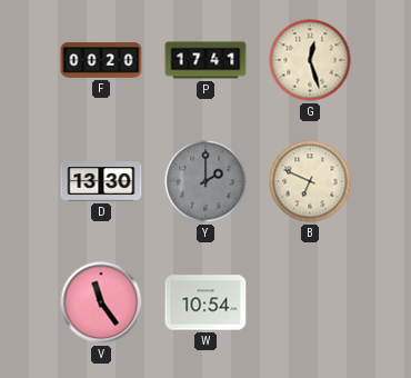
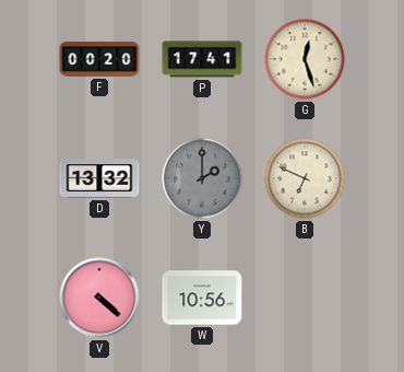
D: 13:30 -> 13:32
V: 11:24 -> 4:22
W: 10:54 -> 10:56
